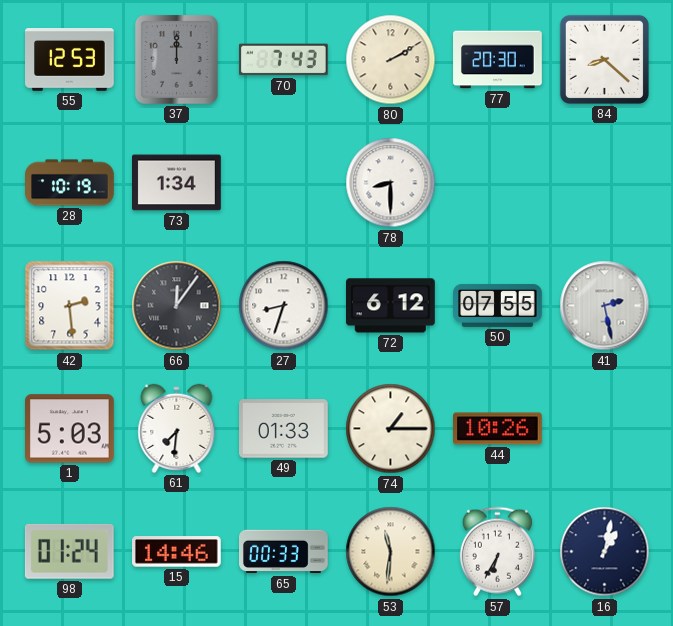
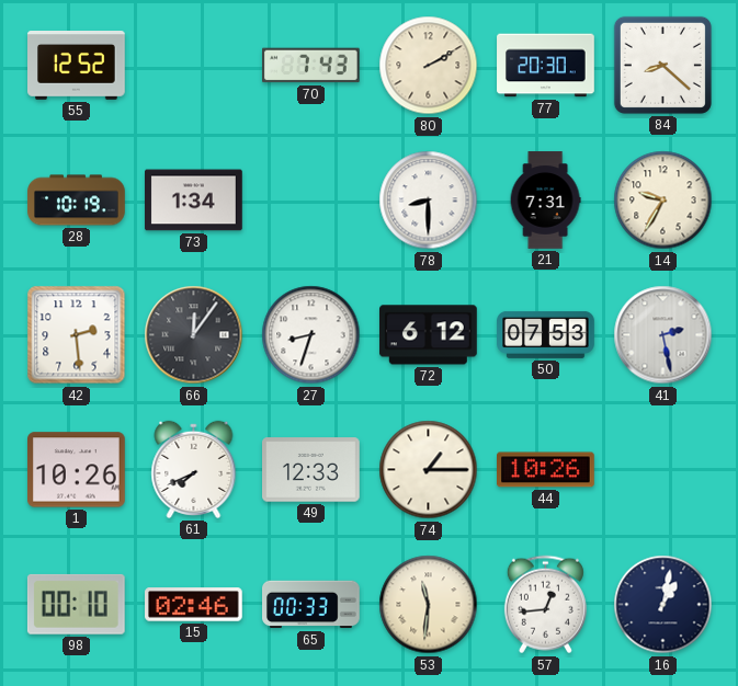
55: 12:53 -> 12:52
37: 12:00 -> none
21: none -> 7:31
14: none -> 9:35
50: 07:55 -> 07:53
1: 5:03 -> 10:26
61: 7:31 -> 7:41
49: 01:33 -> 12:33
98: 01:24 -> 00:10
15: 14:46 -> 02:46
57: 6:35 -> 12:44
